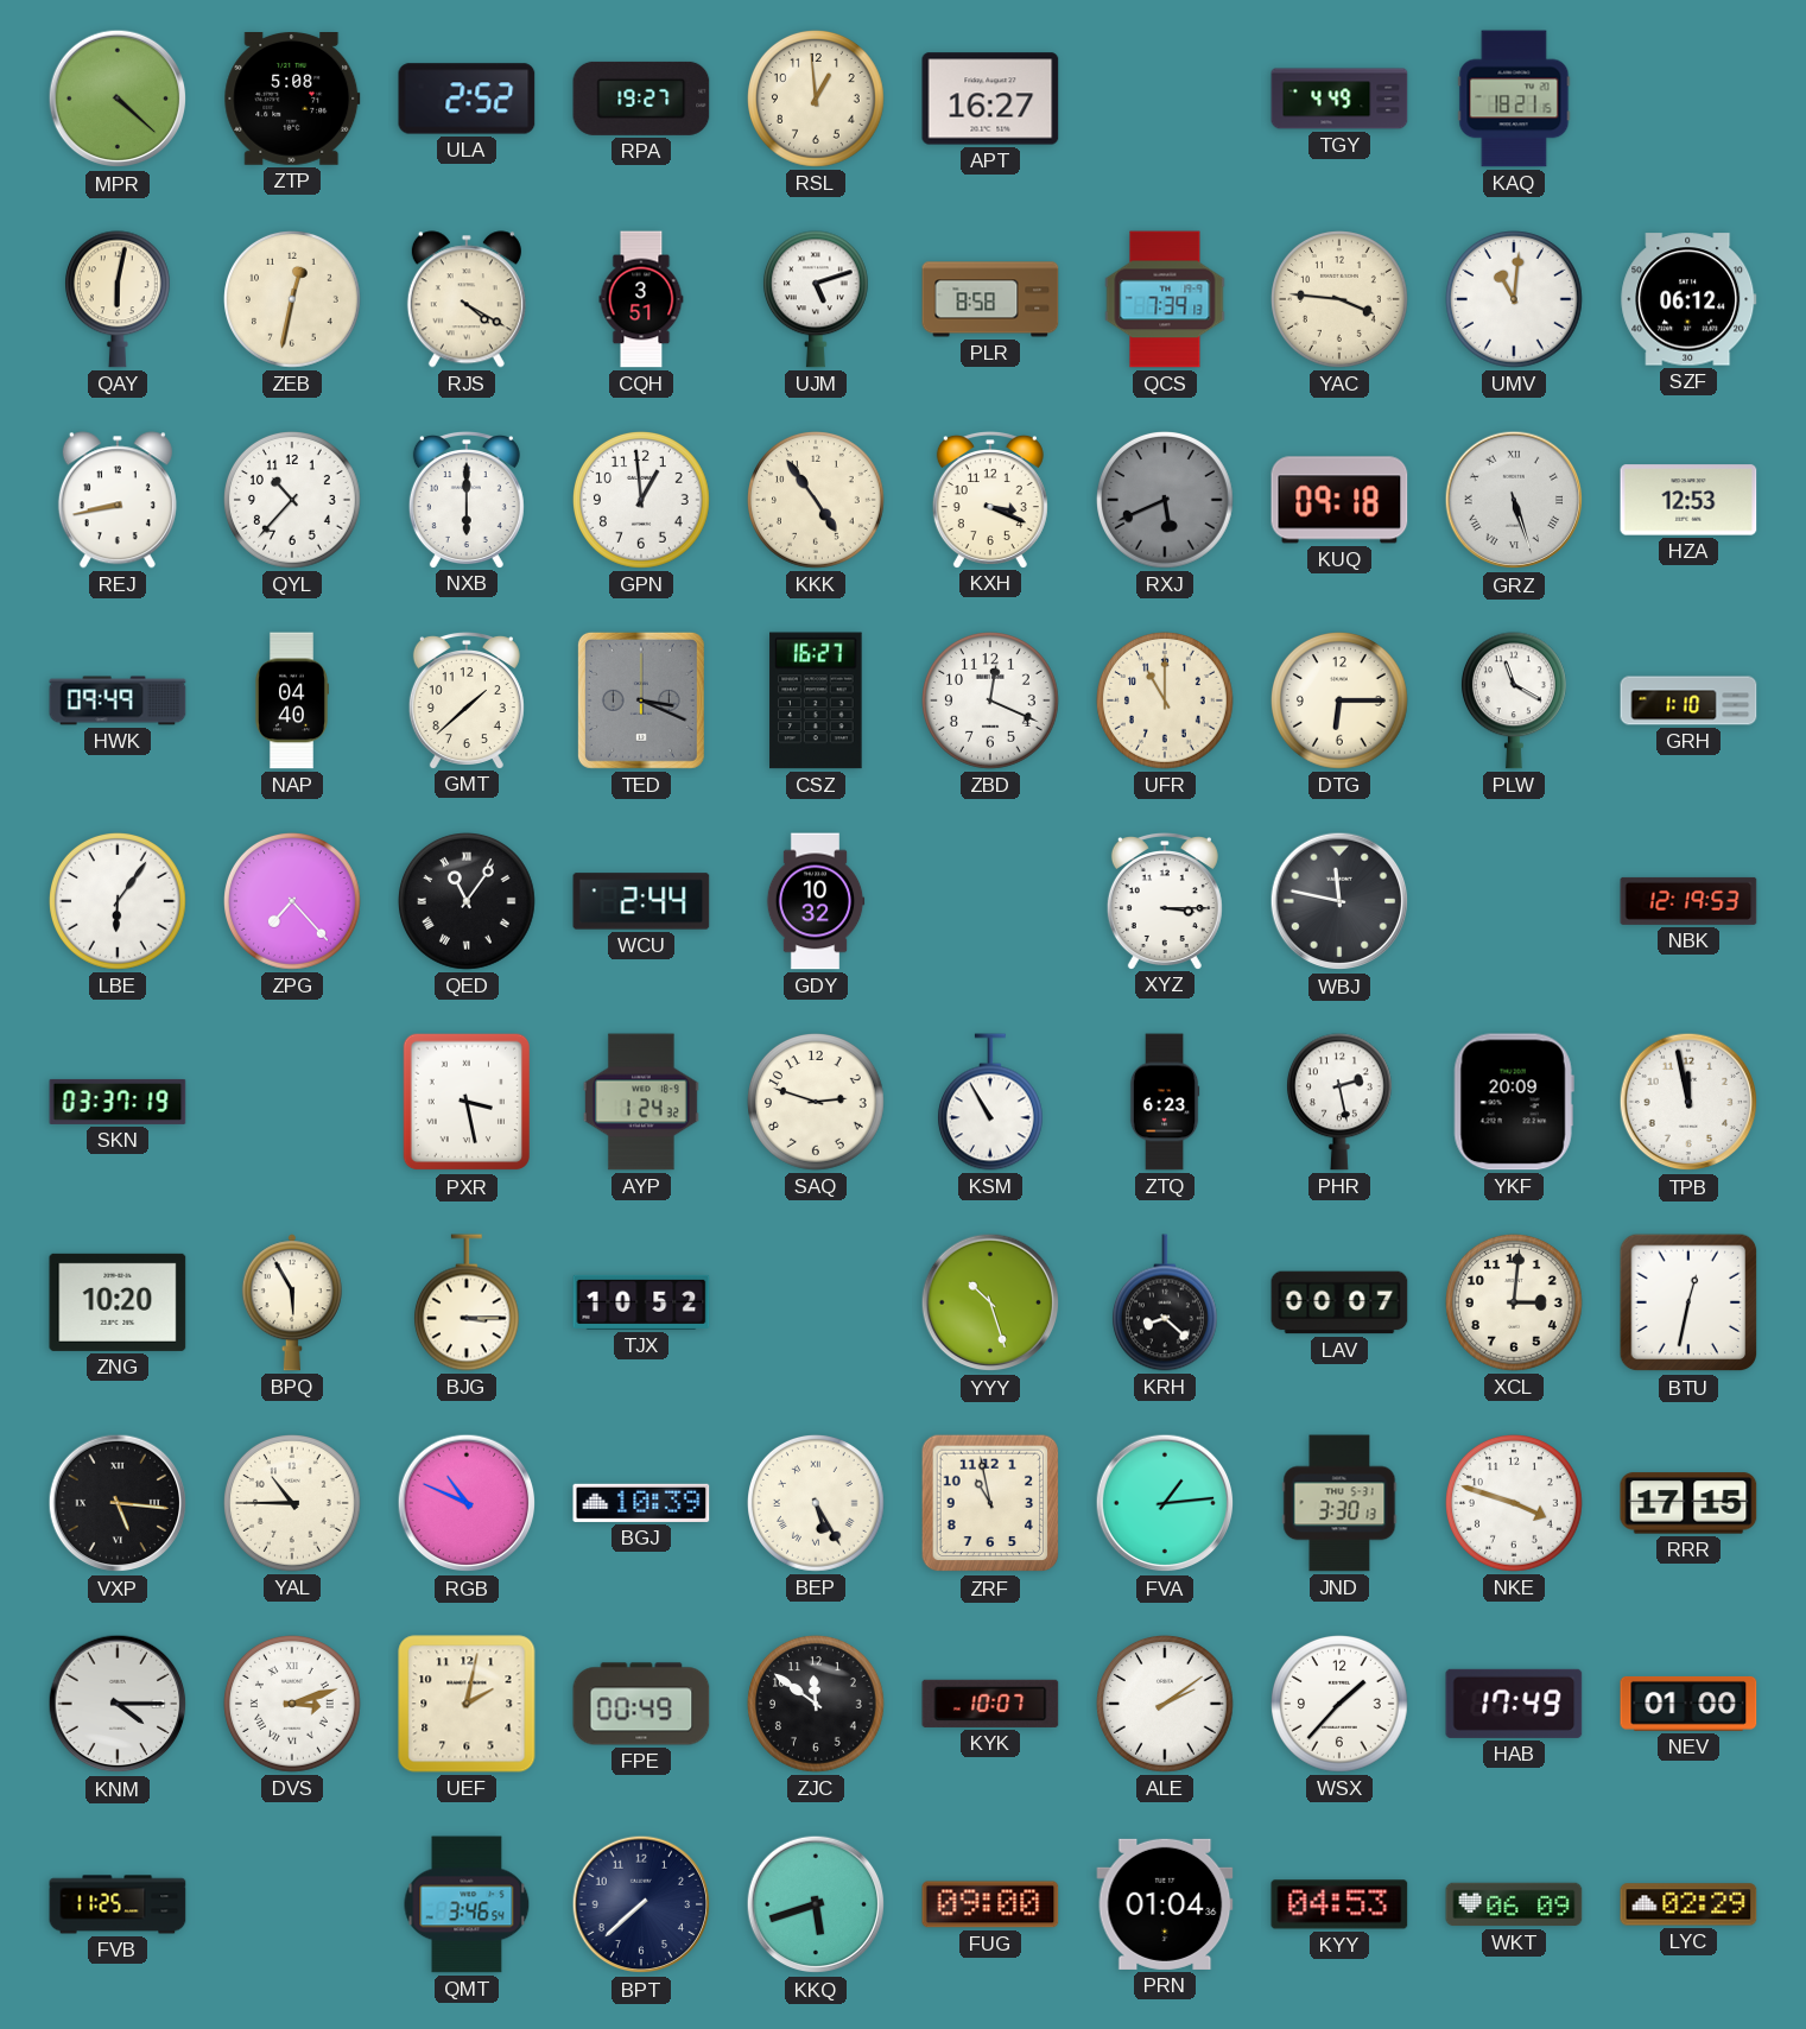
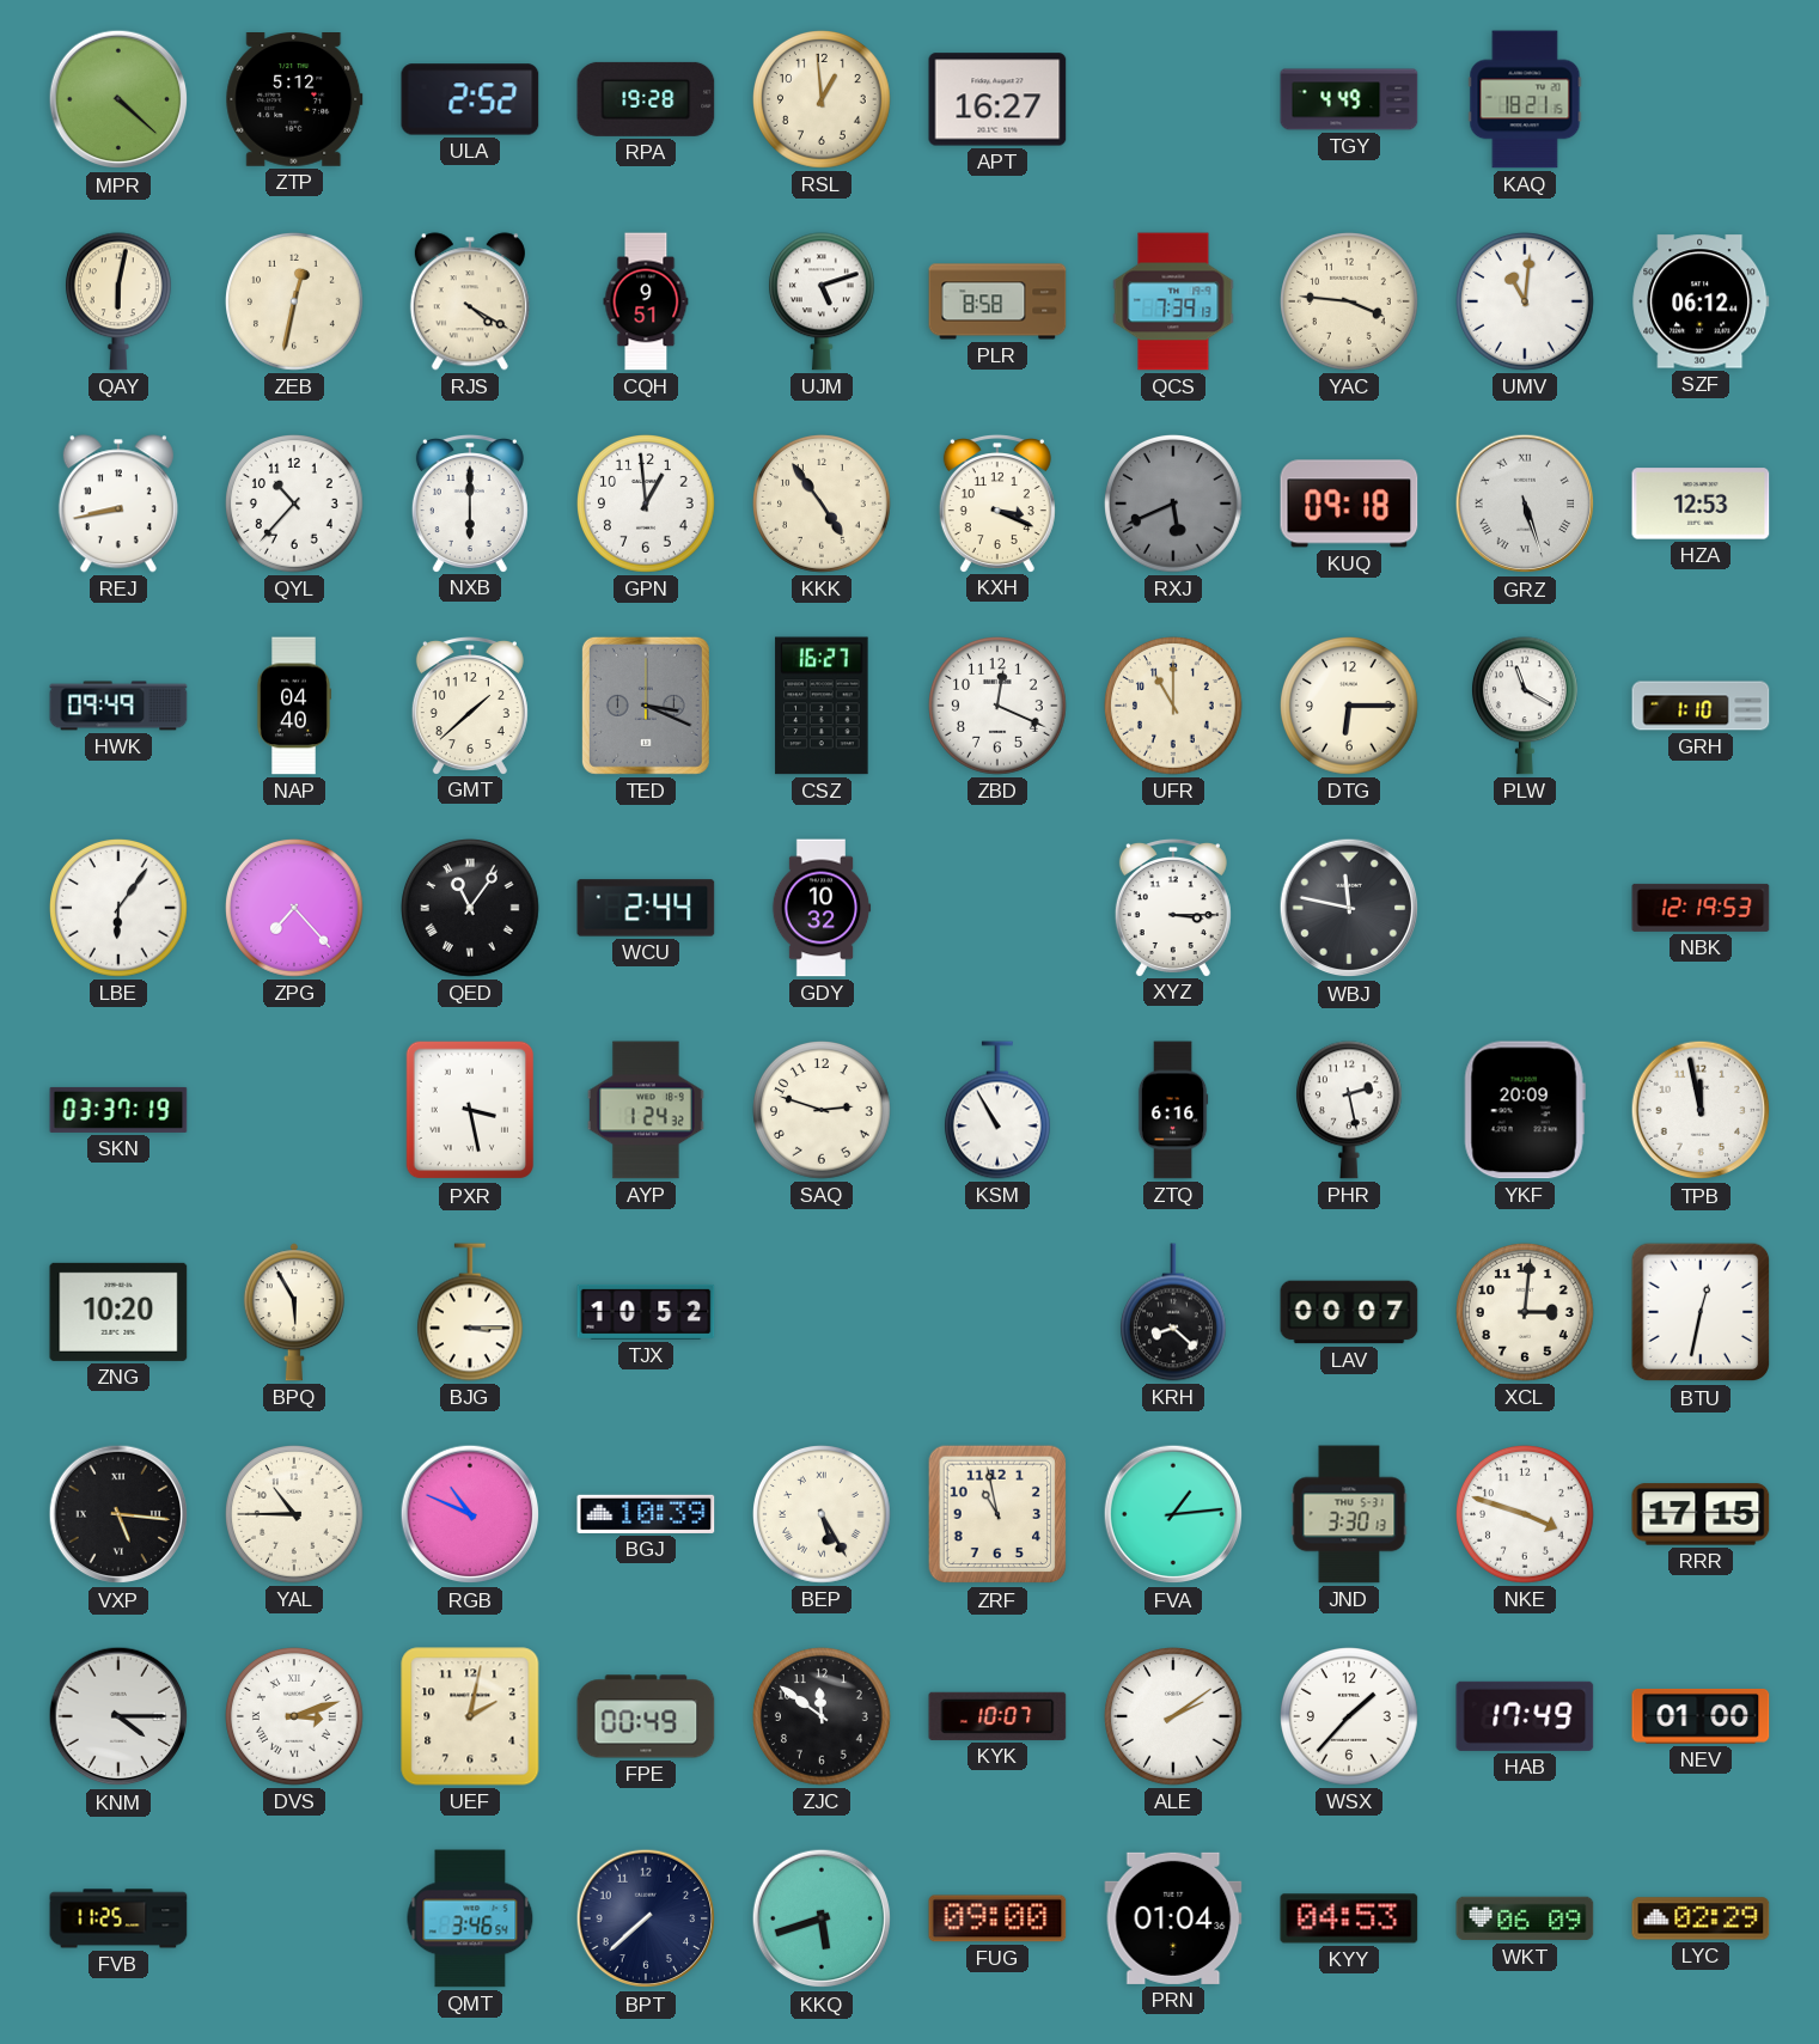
ZTP: 5:08 -> 5:12
RPA: 19:27 -> 19:28
CQH: 3:51 -> 9:51
ZTQ: 6:23 -> 6:16
YYY: 10:27 -> none
